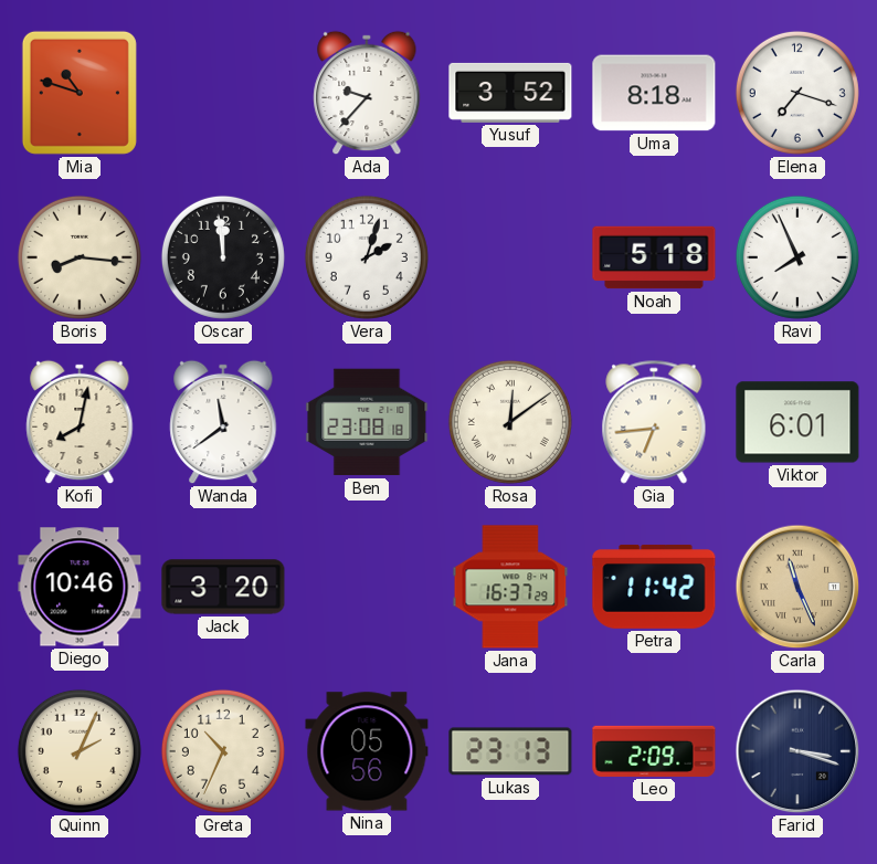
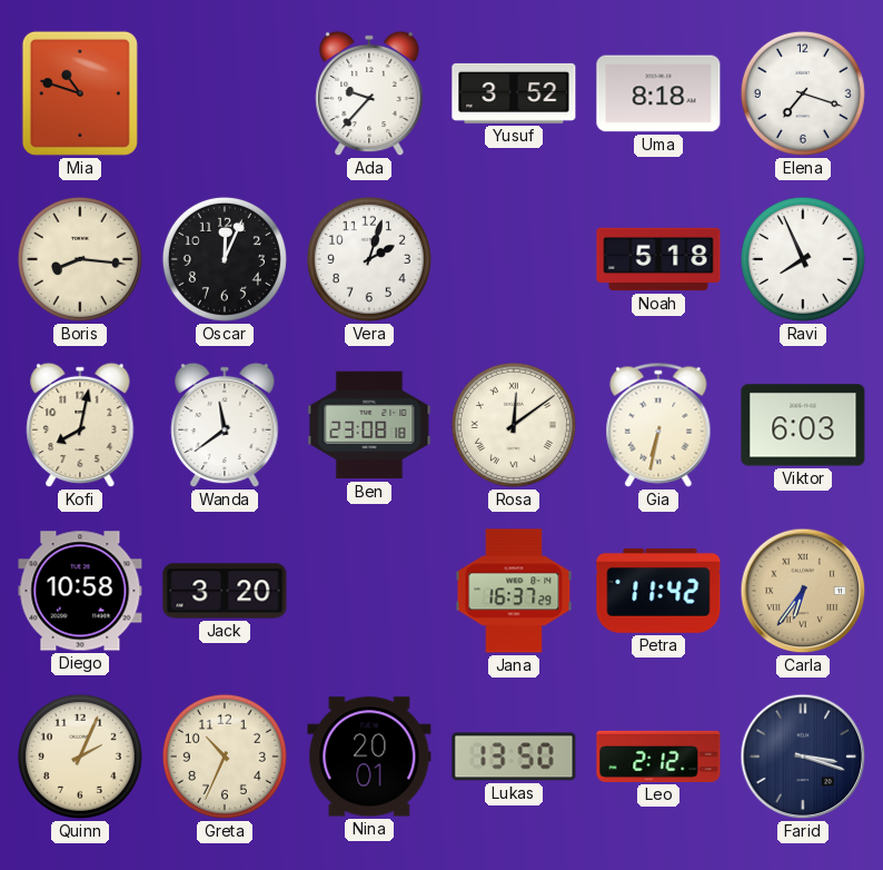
Oscar: 11:59 -> 12:04
Gia: 6:44 -> 6:32
Viktor: 6:01 -> 6:03
Diego: 10:46 -> 10:58
Carla: 11:26 -> 6:36
Nina: 05:56 -> 20:01
Lukas: 23:13 -> 13:50
Leo: 2:09 -> 2:12
